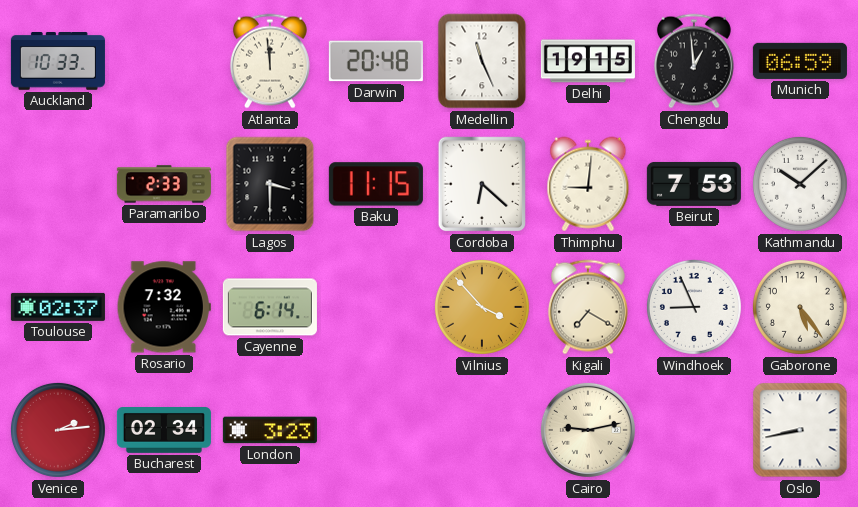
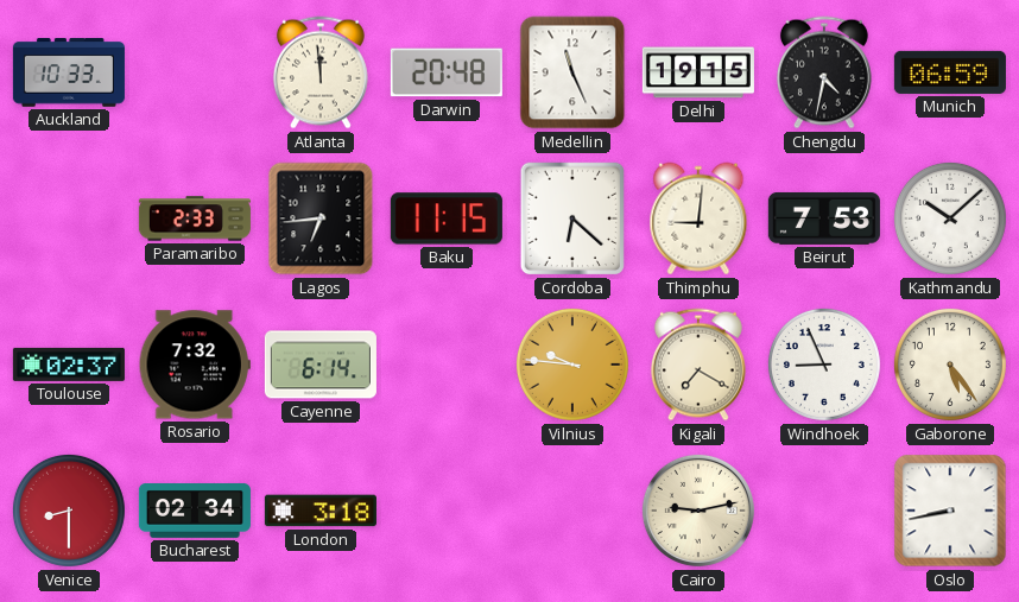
Chengdu: 12:59 -> 4:32
Lagos: 3:30 -> 6:44
Vilnius: 3:53 -> 9:46
Venice: 2:14 -> 8:30
London: 3:23 -> 3:18
